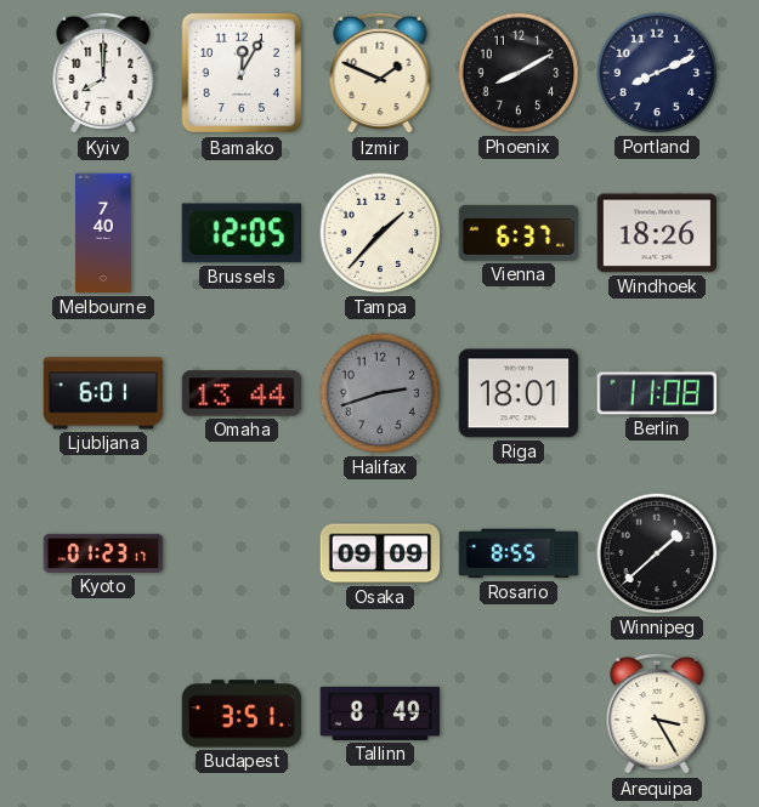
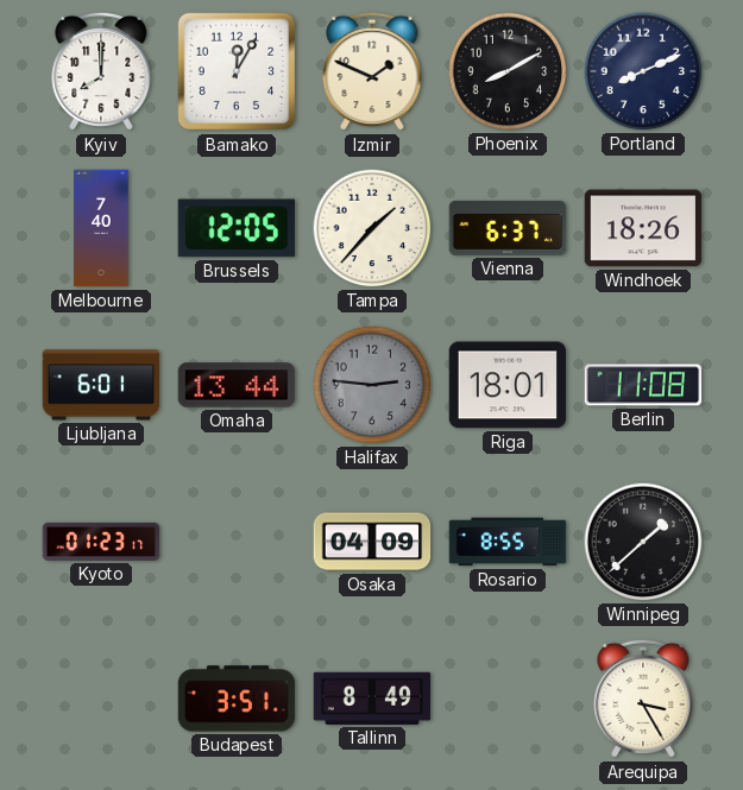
Halifax: 2:42 -> 2:46
Osaka: 09:09 -> 04:09
